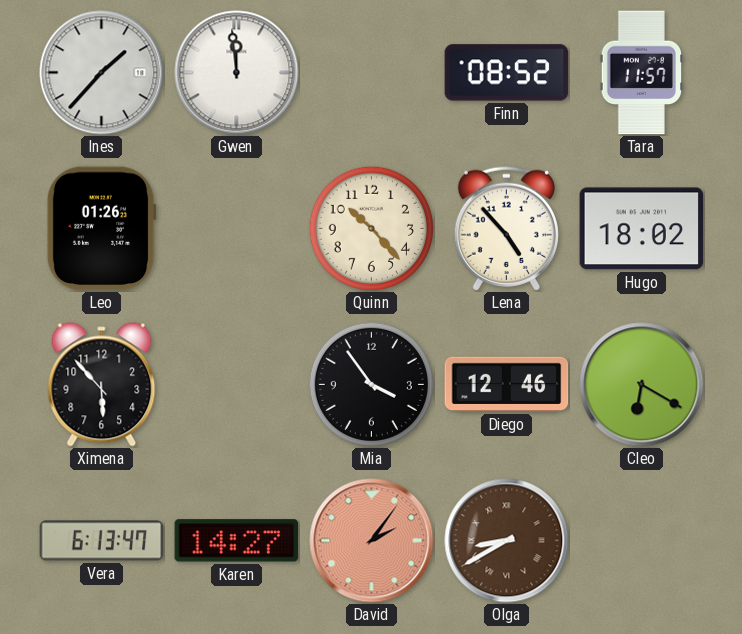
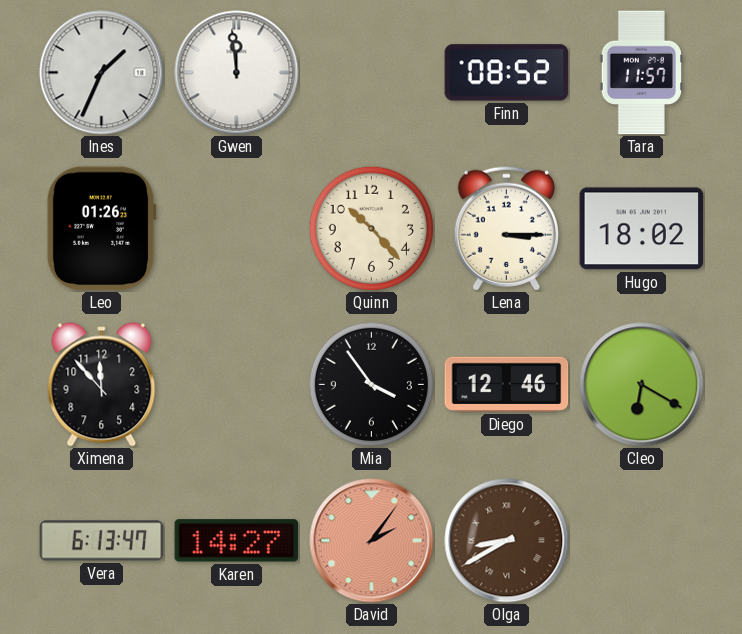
Ines: 1:37 -> 1:34
Lena: 4:53 -> 3:15
Ximena: 5:53 -> 11:53
